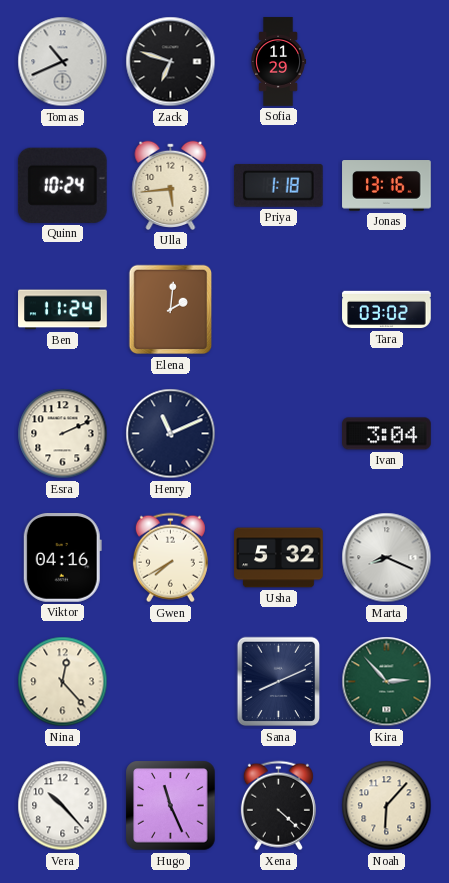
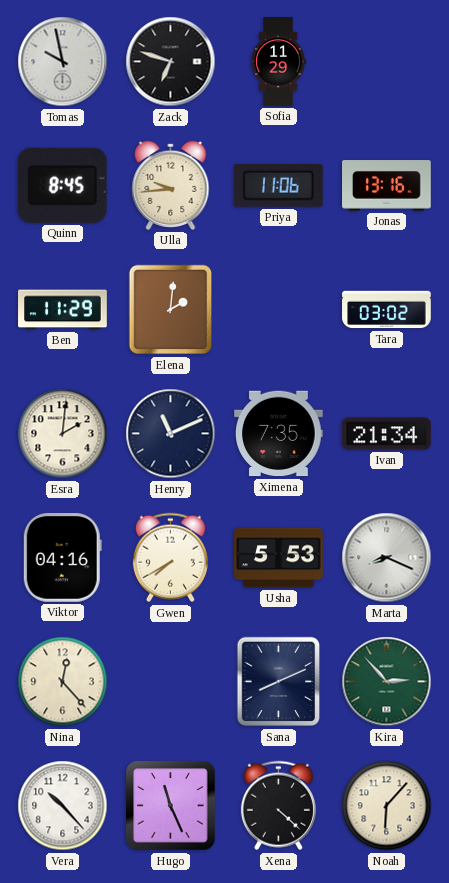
Tomas: 10:41 -> 9:58
Quinn: 10:24 -> 8:45
Ulla: 5:44 -> 9:44
Priya: 1:18 -> 11:06
Ben: 11:24 -> 11:29
Esra: 2:11 -> 2:01
Ximena: none -> 7:35
Ivan: 3:04 -> 21:34
Usha: 5:32 -> 5:53
